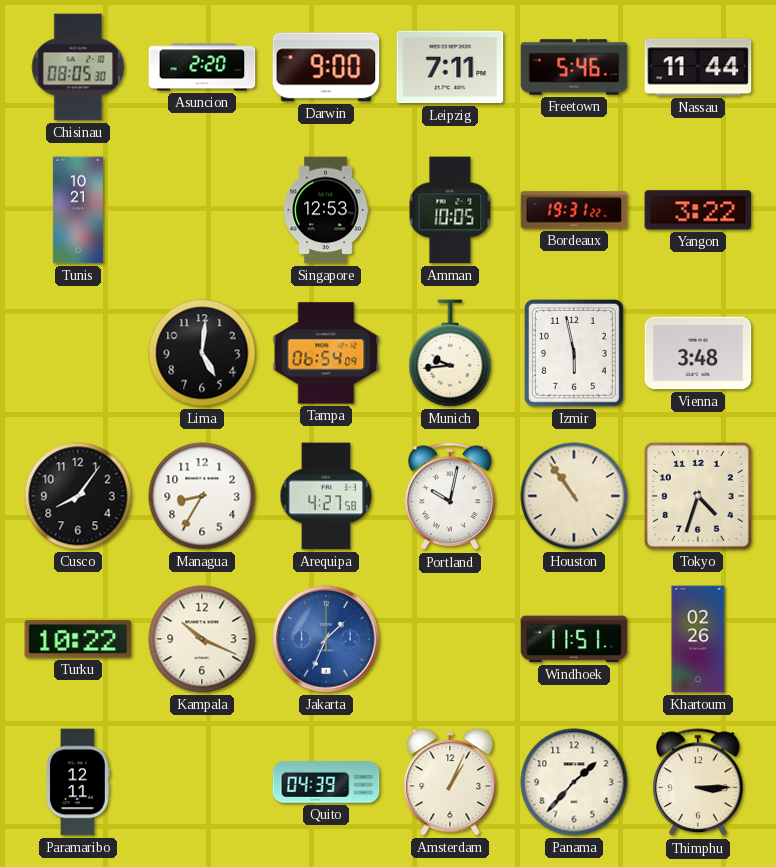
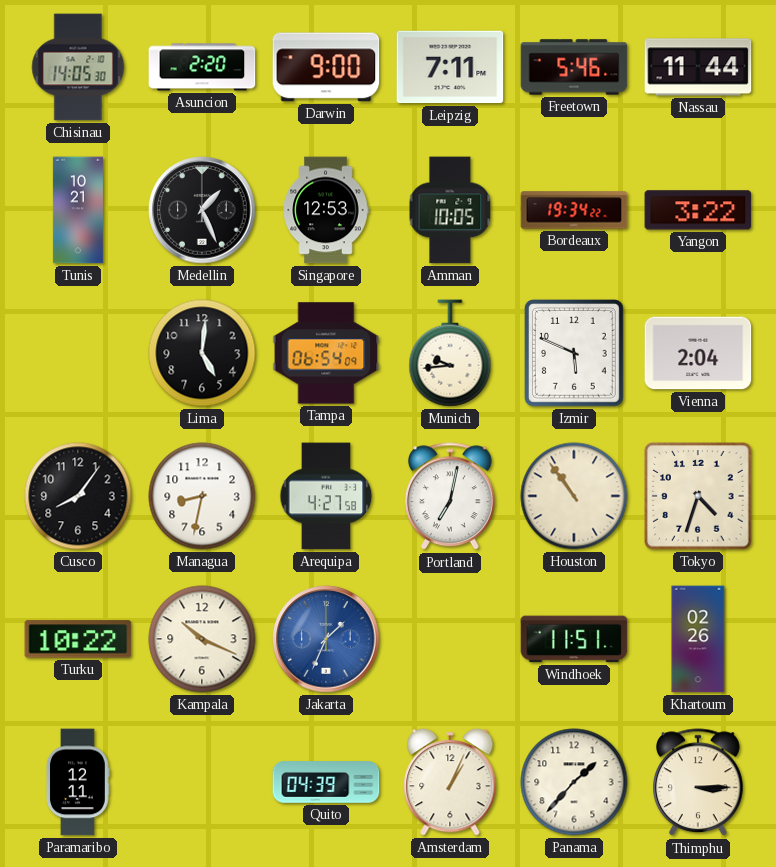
Chisinau: 08:05 -> 14:05
Medellin: none -> 1:26
Bordeaux: 19:31 -> 19:34
Izmir: 5:58 -> 5:49
Vienna: 3:48 -> 2:04
Managua: 8:35 -> 8:32
Portland: 10:02 -> 7:02
